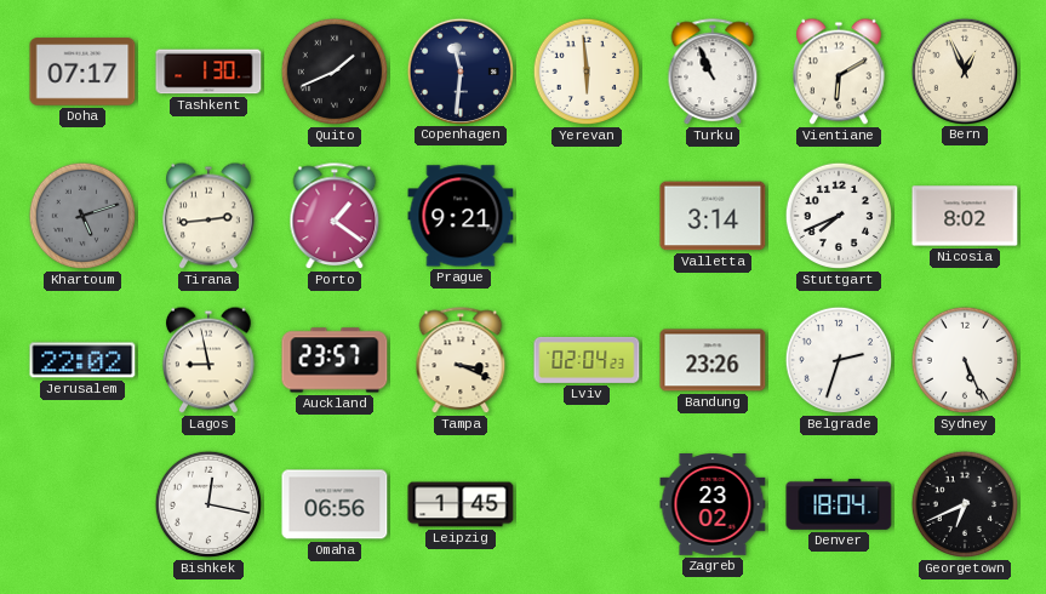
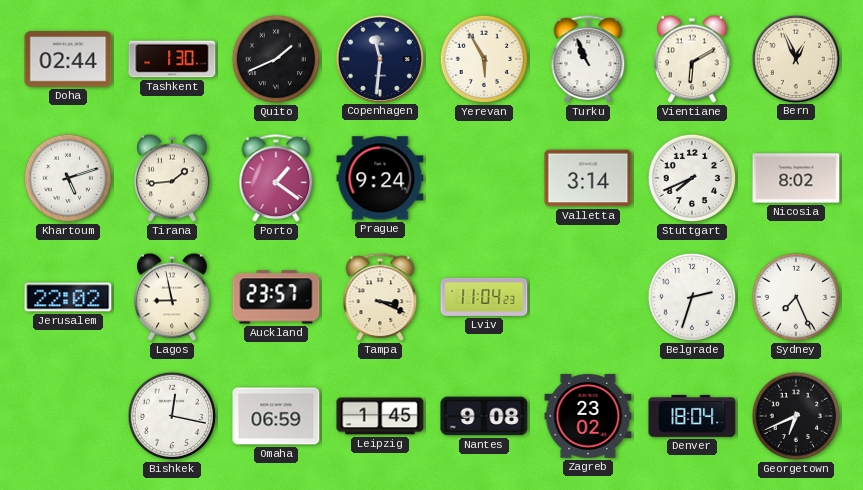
Doha: 07:17 -> 02:44
Yerevan: 5:59 -> 5:55
Khartoum dial: grey -> white
Tirana: 2:44 -> 1:44
Prague: 9:21 -> 9:24
Lviv: 02:04 -> 11:04
Bandung: 23:26 -> none
Sydney: 5:26 -> 7:26
Omaha: 06:56 -> 06:59
Nantes: none -> 9:08
